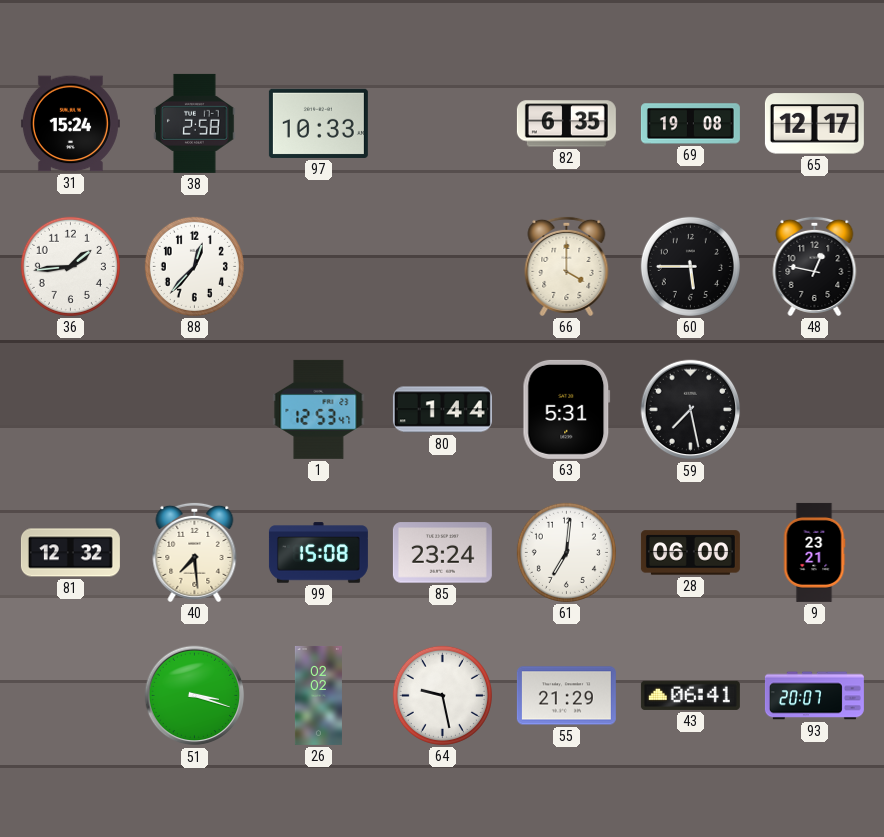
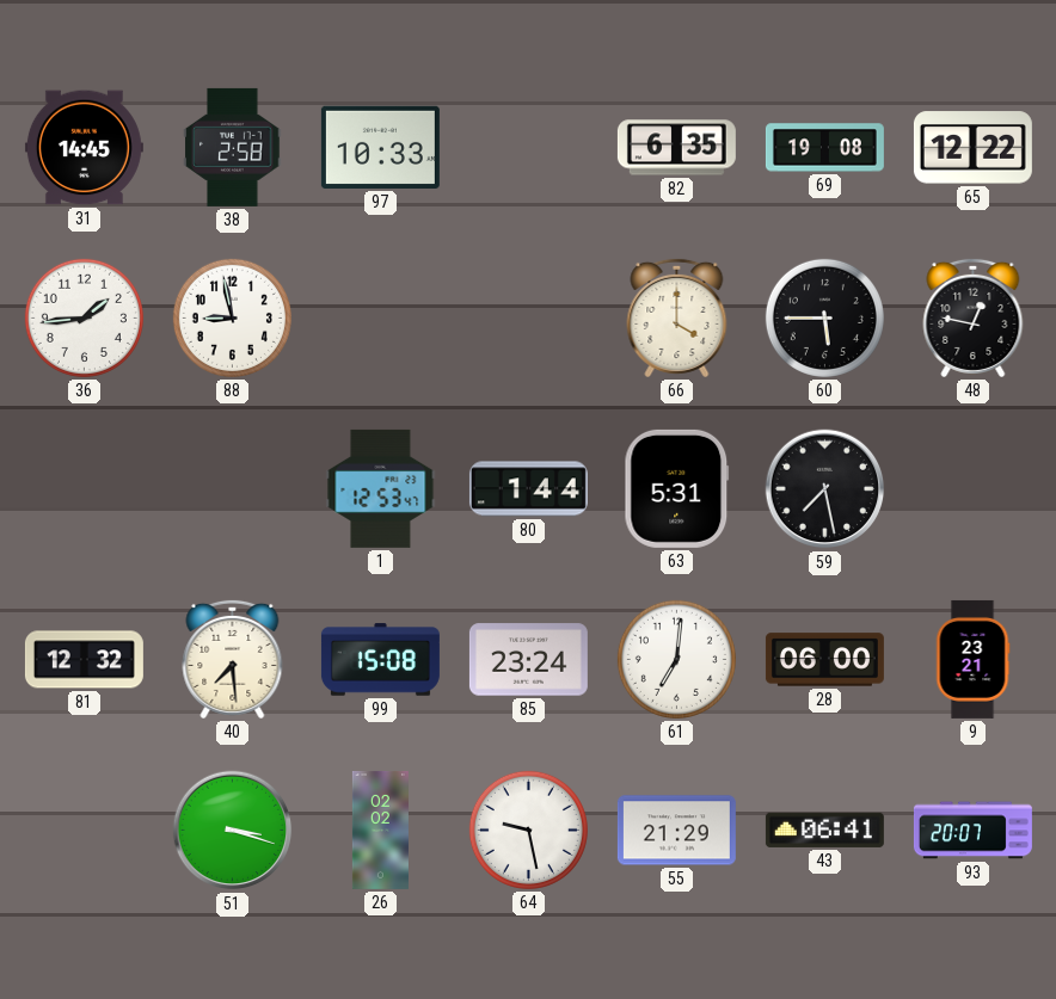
31: 15:24 -> 14:45
65: 12:17 -> 12:22
88: 12:37 -> 8:58
